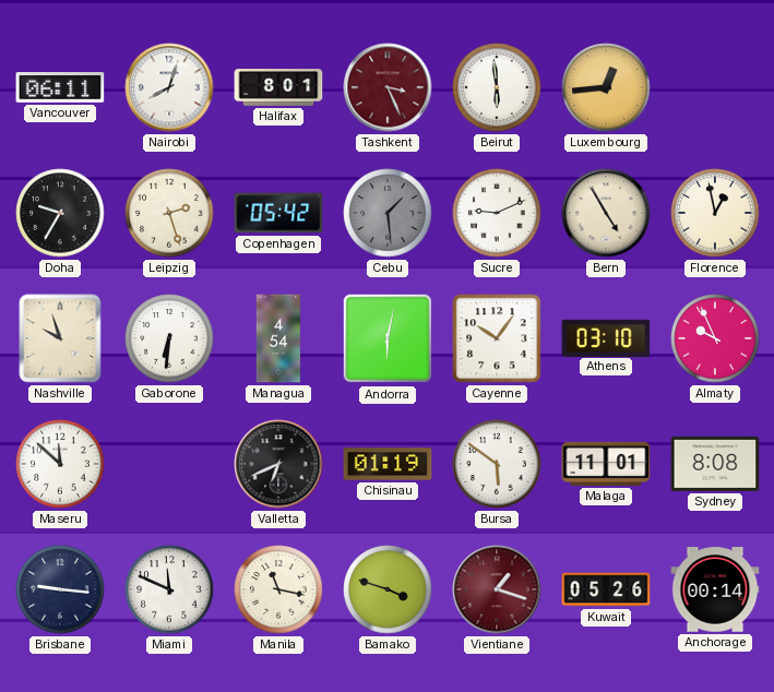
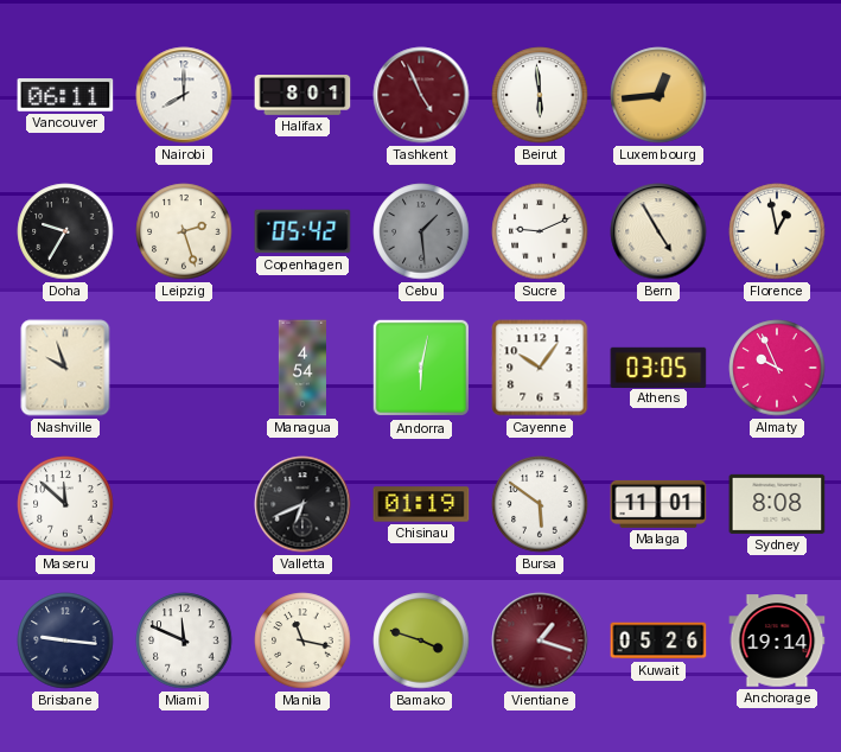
Nairobi: 8:03 -> 8:00
Tashkent: 3:26 -> 4:56
Gaborone: 6:31 -> none
Athens: 03:10 -> 03:05
Anchorage: 00:14 -> 19:14
